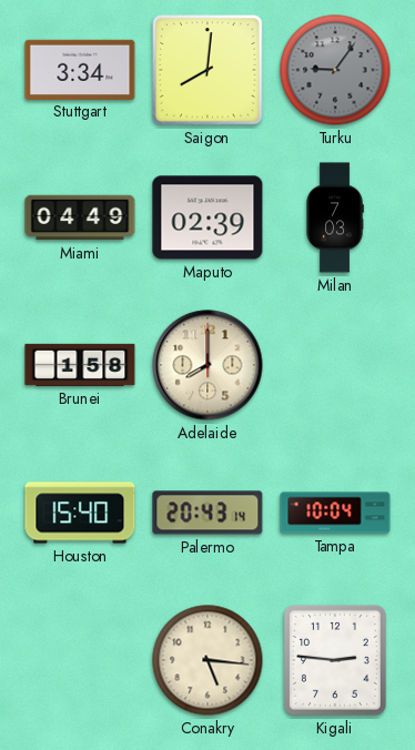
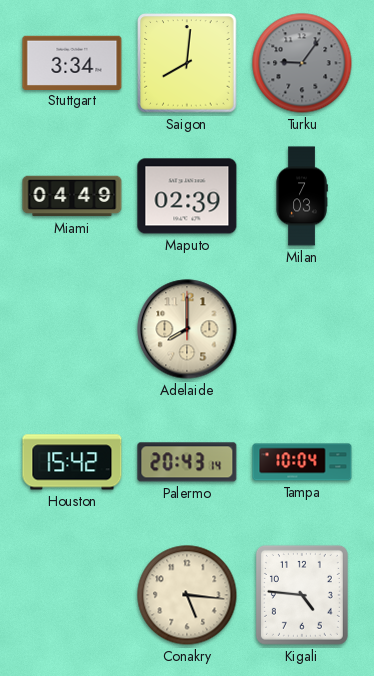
Brunei: 1:58 -> none
Houston: 15:40 -> 15:42
Kigali: 2:46 -> 4:46
